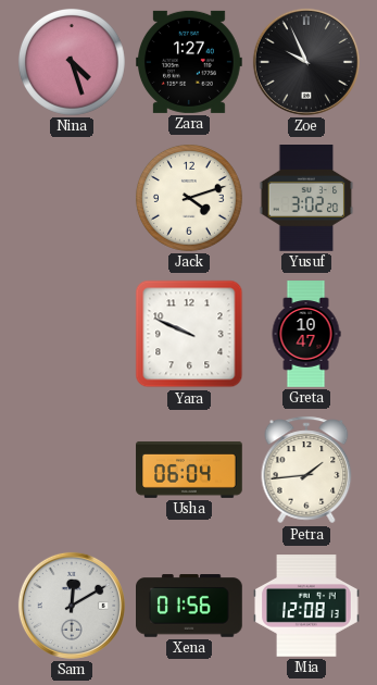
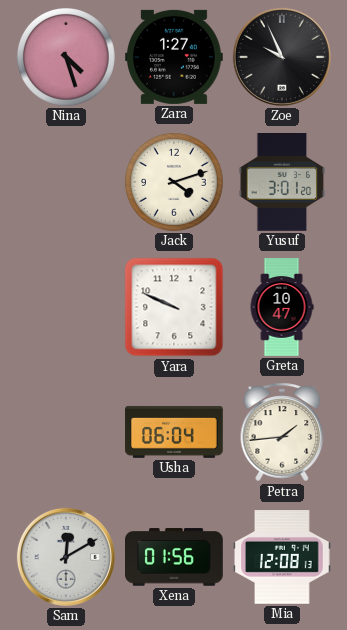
Yusuf: 3:02 -> 3:01
